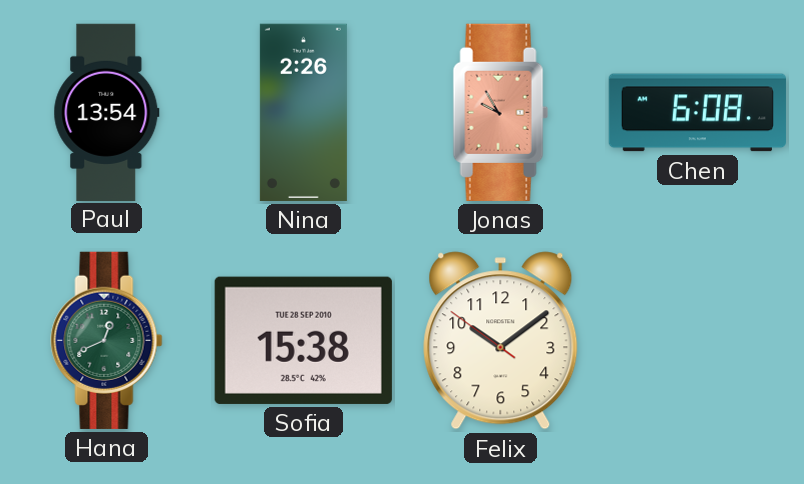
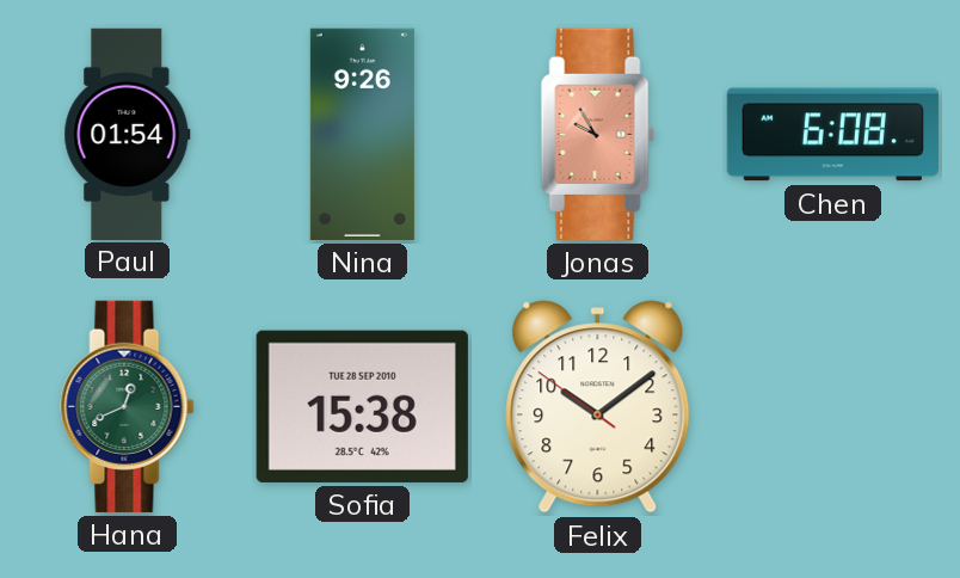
Paul: 13:54 -> 01:54
Nina: 2:26 -> 9:26
